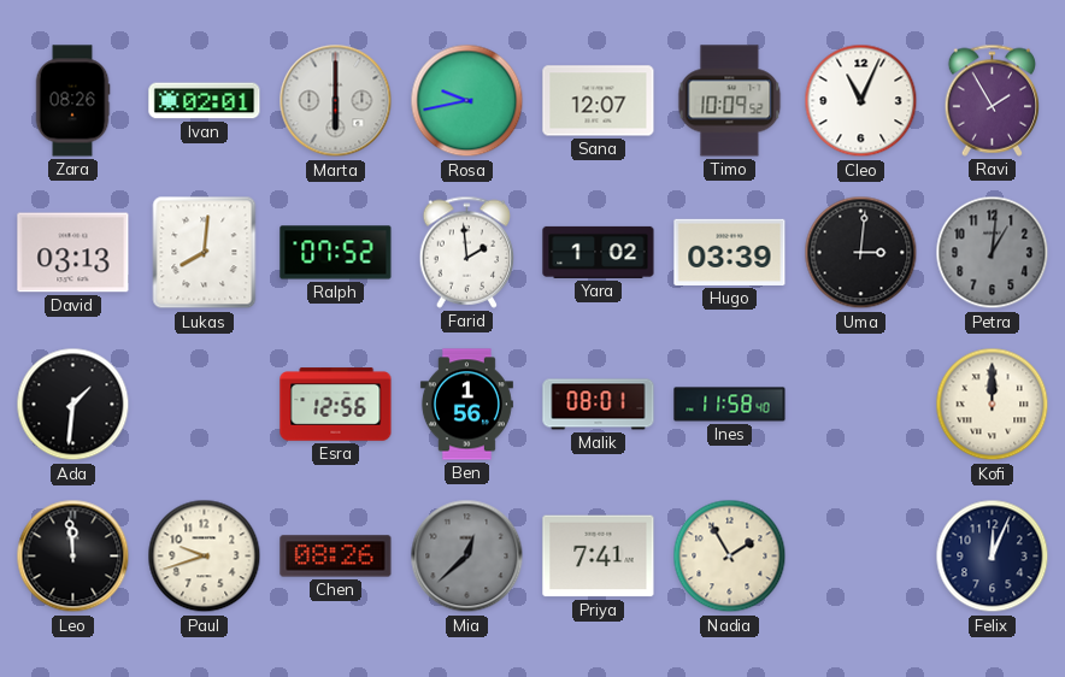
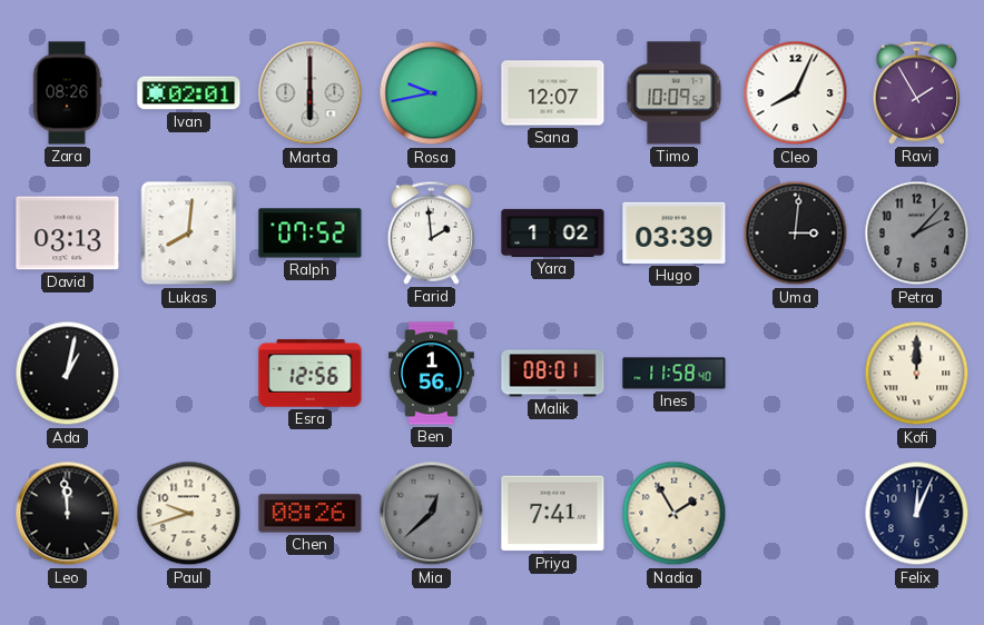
Cleo: 11:04 -> 8:04
Petra: 1:01 -> 2:07
Ada: 1:31 -> 1:02
